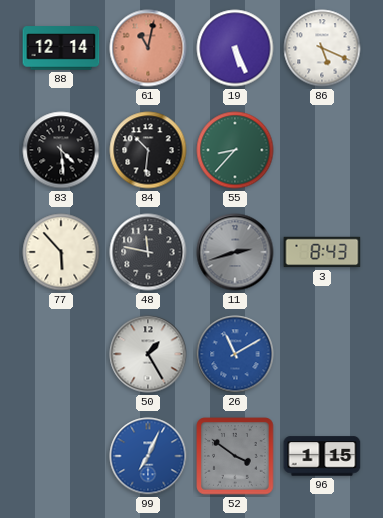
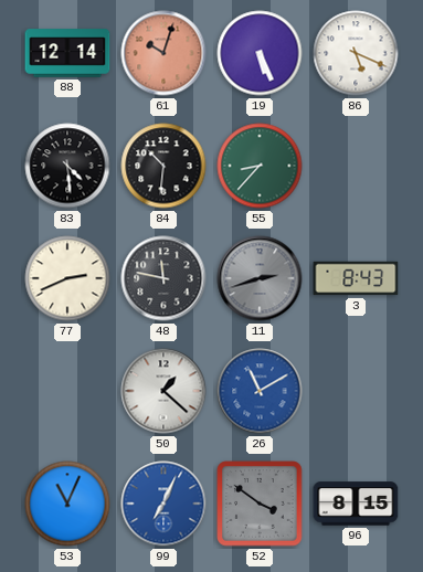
61: 11:02 -> 10:03
77: 5:53 -> 2:41
50: 1:25 -> 1:22
53: none -> 11:04
96: 1:15 -> 8:15
